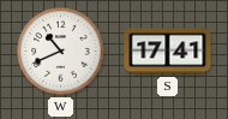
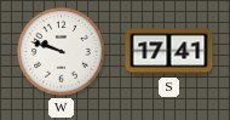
W: 10:41 -> 9:48
